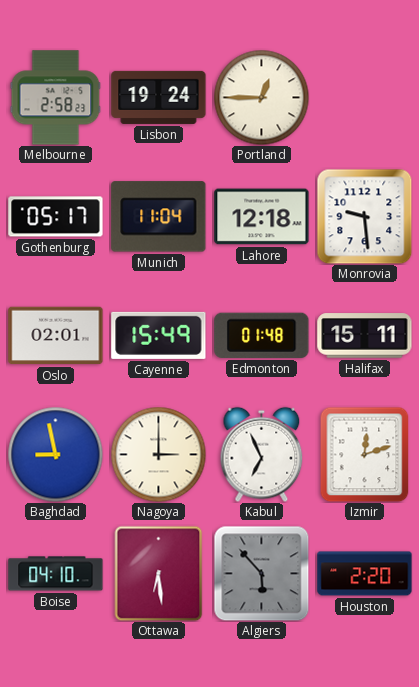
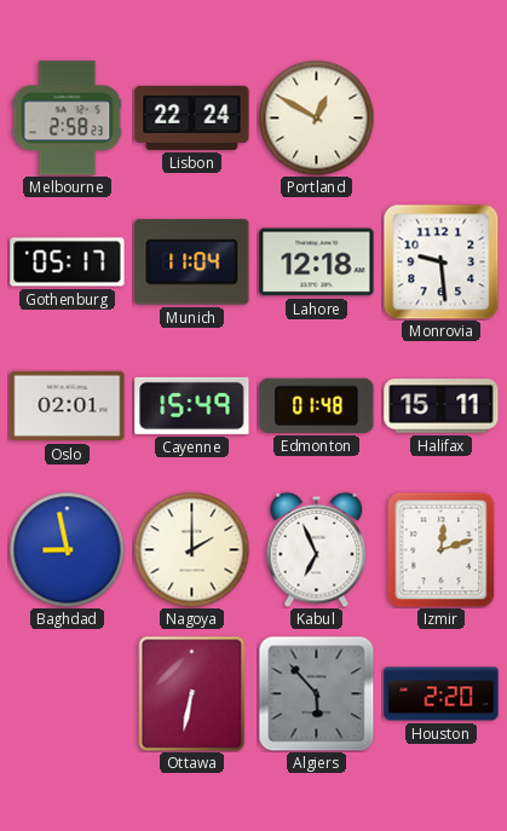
Lisbon: 19:24 -> 22:24
Portland: 12:45 -> 12:50
Nagoya: 3:00 -> 2:00
Boise: 04:10 -> none
Ottawa: 6:29 -> 6:32
